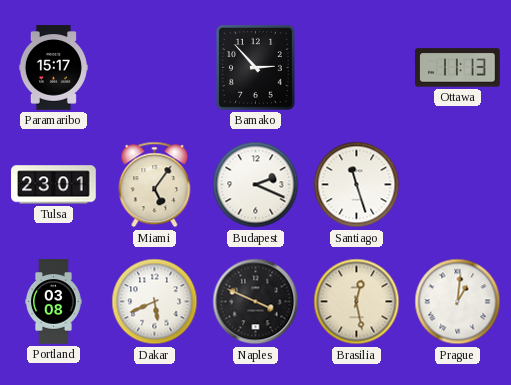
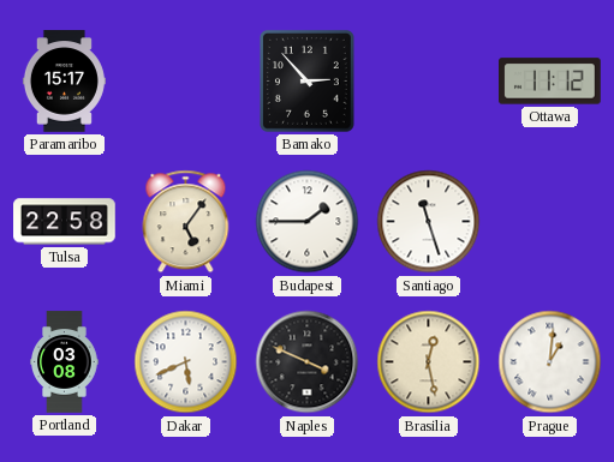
Ottawa: 11:13 -> 11:12
Tulsa: 23:01 -> 22:58
Budapest: 2:19 -> 1:45
